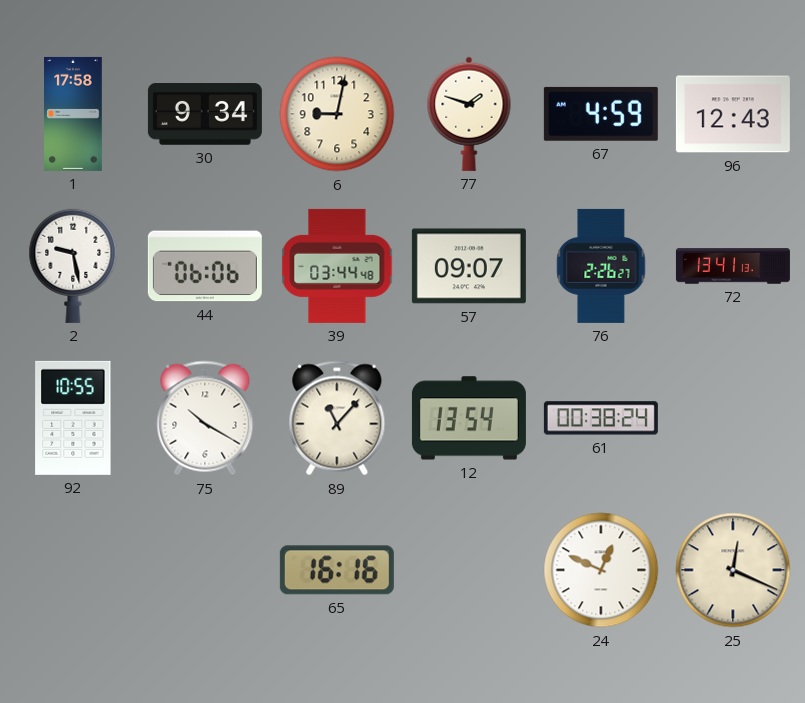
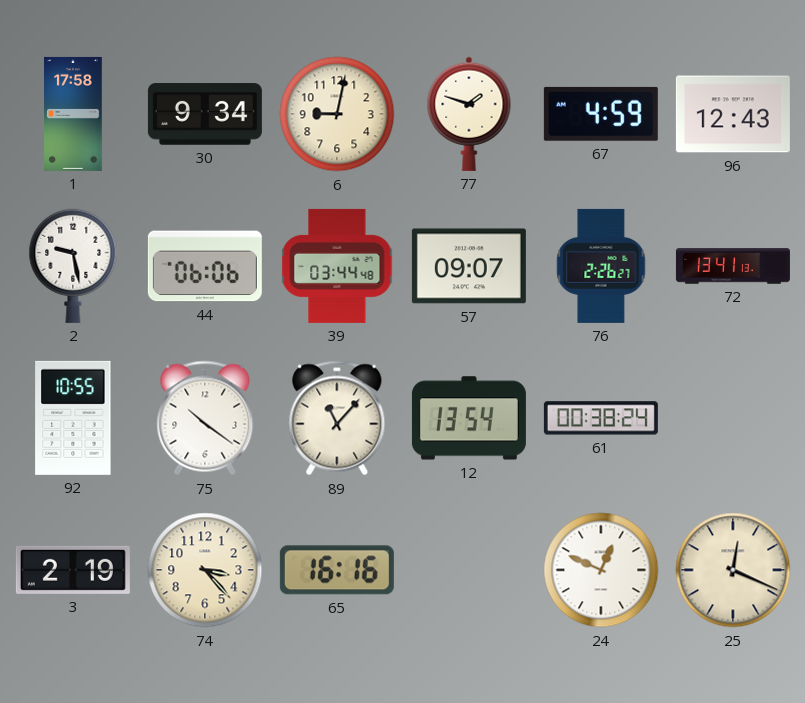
75: 10:20 -> 10:21
3: none -> 2:19
74: none -> 3:23
